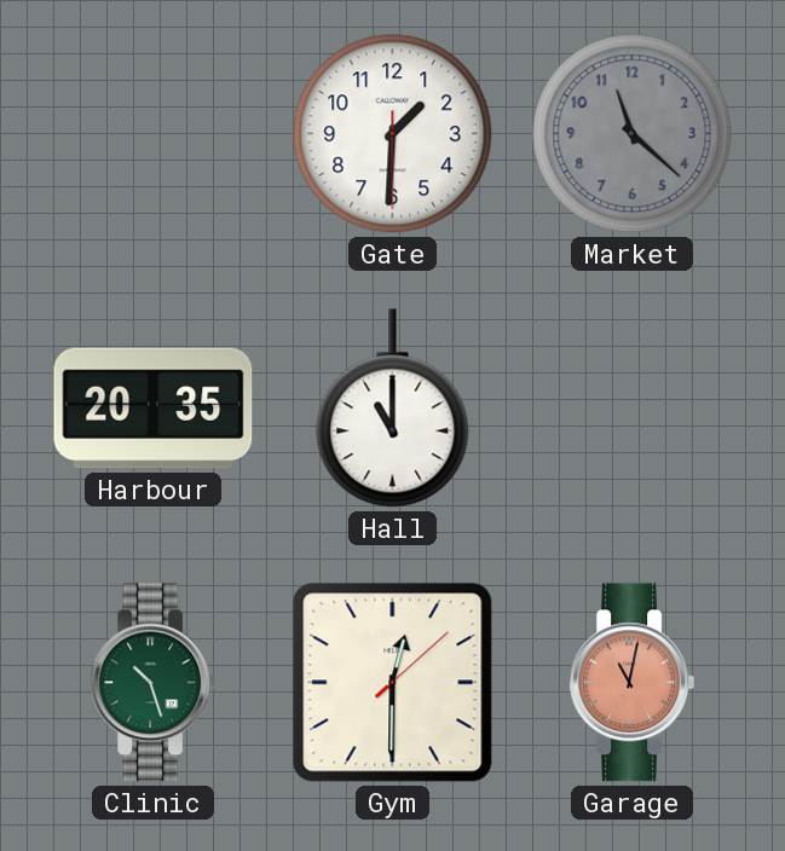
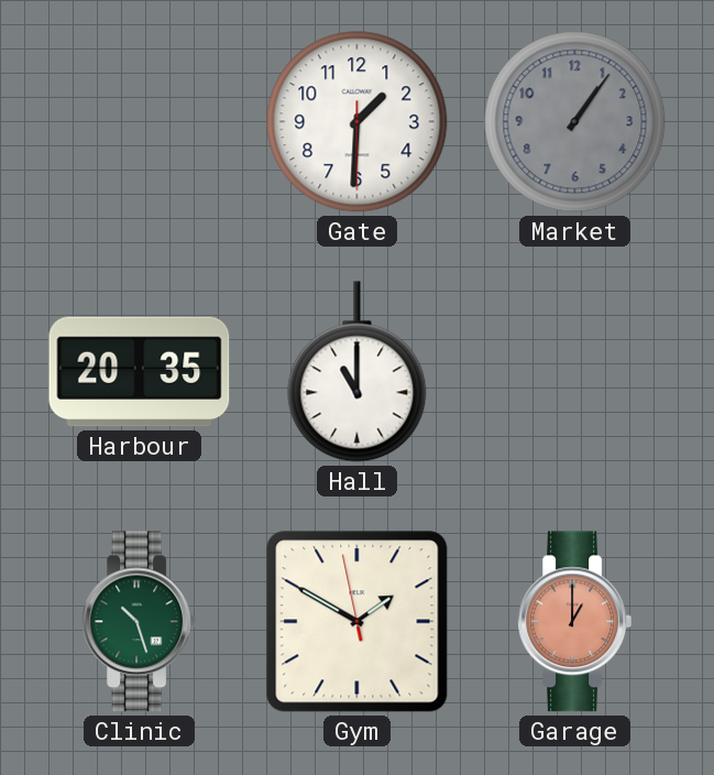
Market: 11:22 -> 1:06
Gym: 12:30 -> 1:49
Garage: 11:02 -> 1:00
